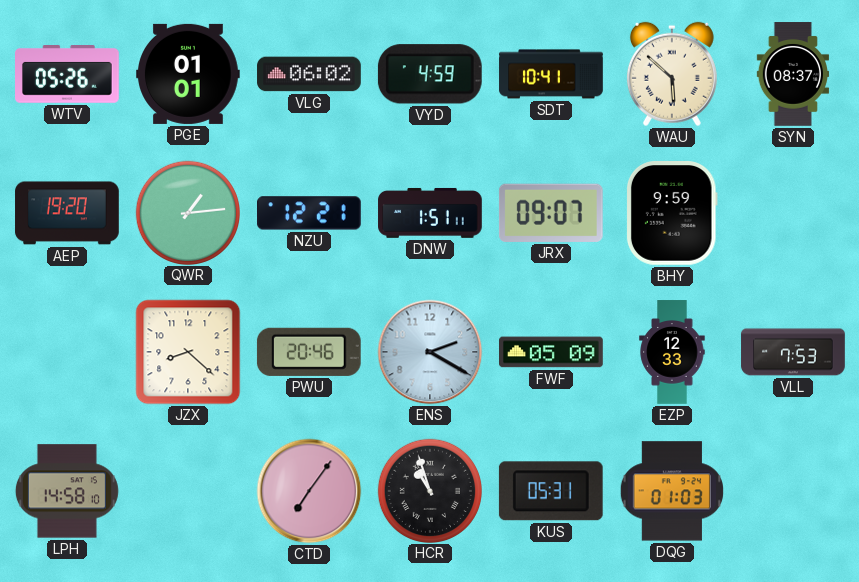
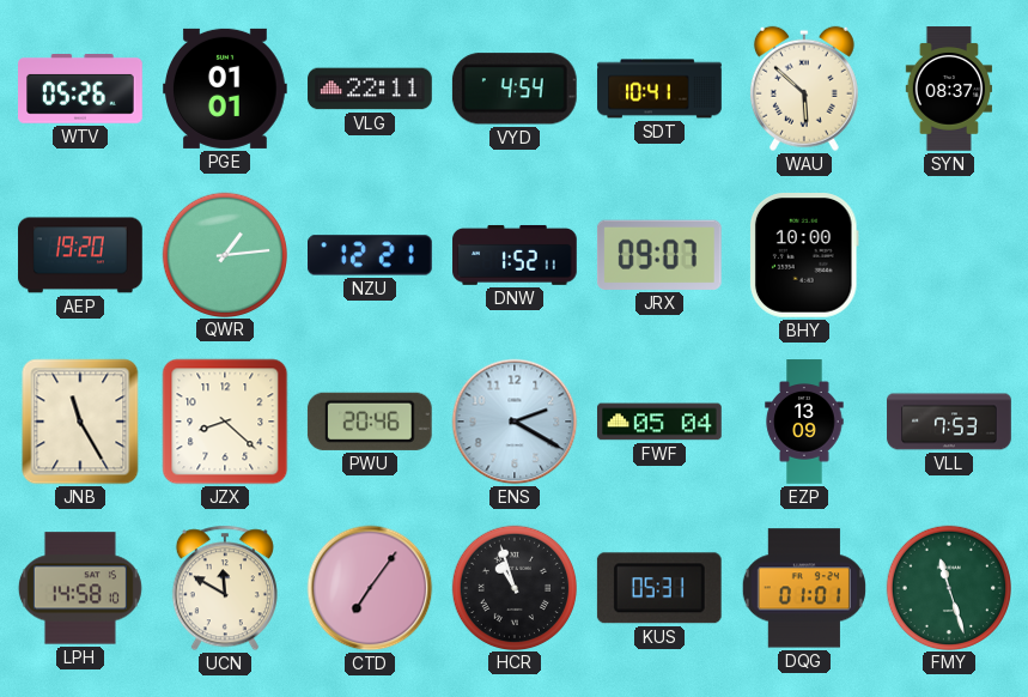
VLG: 06:02 -> 22:11
VYD: 4:59 -> 4:54
DNW: 1:51 -> 1:52
BHY: 9:59 -> 10:00
JNB: none -> 11:25
FWF: 05:09 -> 05:04
EZP: 12:33 -> 13:09
UCN: none -> 11:50
DQG: 01:03 -> 01:01
FMY: none -> 11:27
